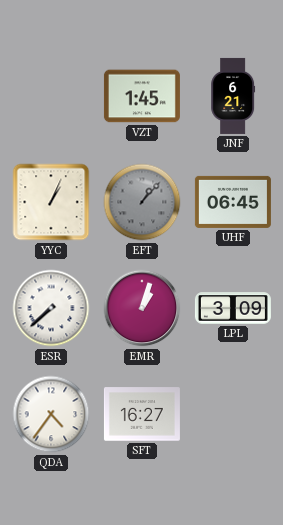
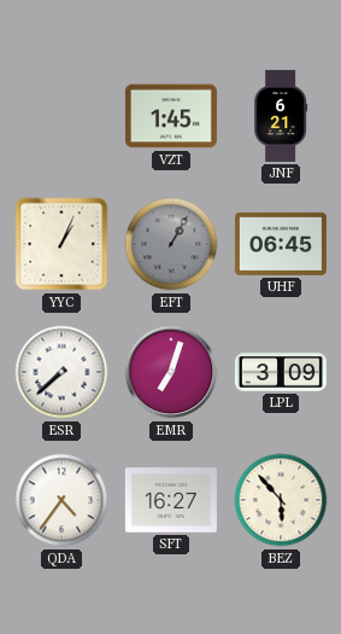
EFT: 1:07 -> 1:05
EMR: 1:03 -> 7:03
BEZ: none -> 5:53
